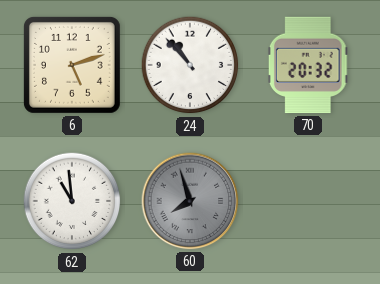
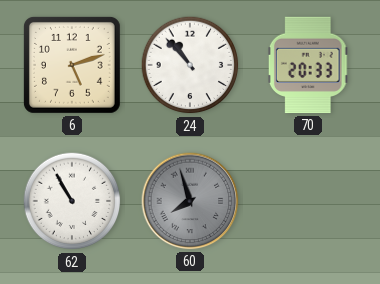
70: 20:32 -> 20:33
62: 10:59 -> 10:55
